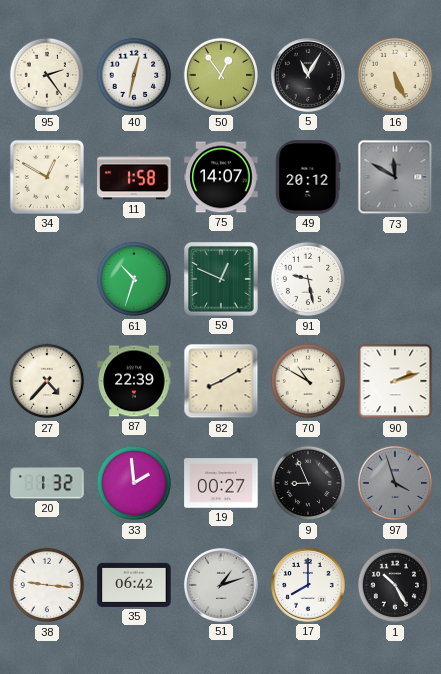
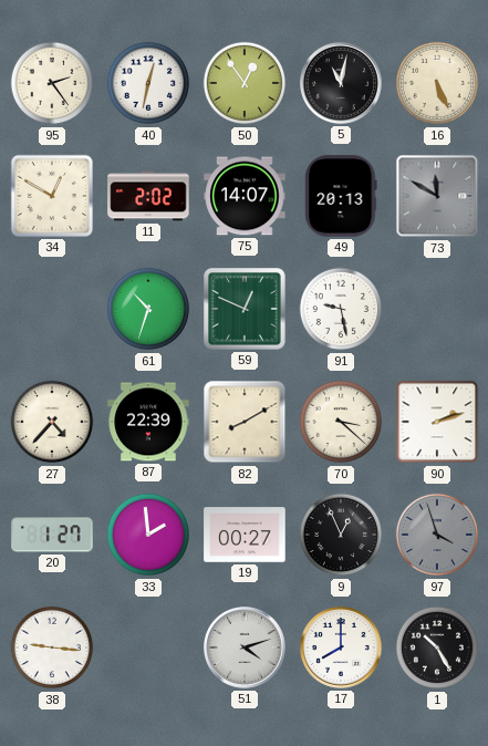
5: 11:05 -> 11:02
11: 1:58 -> 2:02
49: 20:12 -> 20:13
70: 10:50 -> 3:22
20: 1:32 -> 1:27
9: 8:56 -> 12:56
35: 06:42 -> none
51: 1:12 -> 4:12
